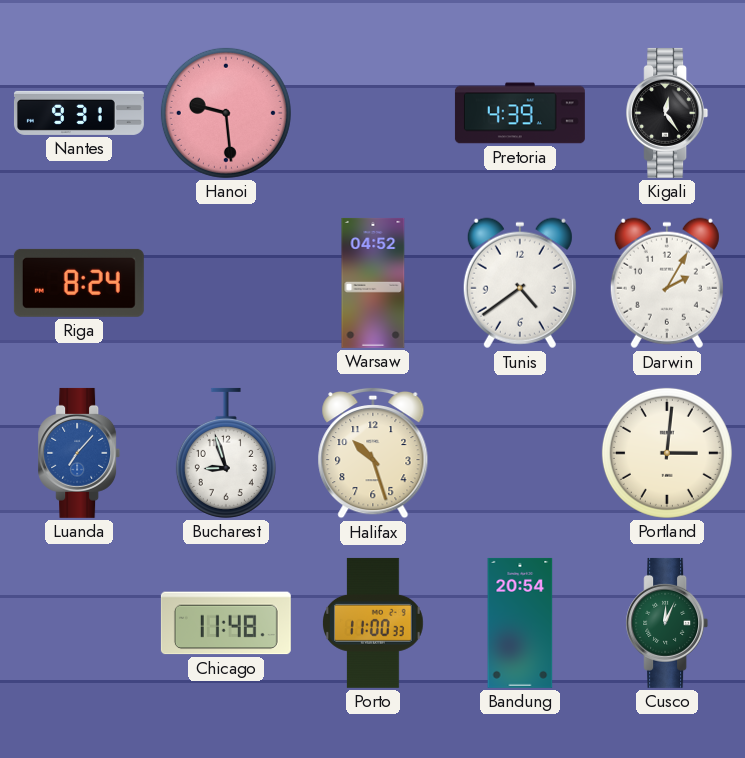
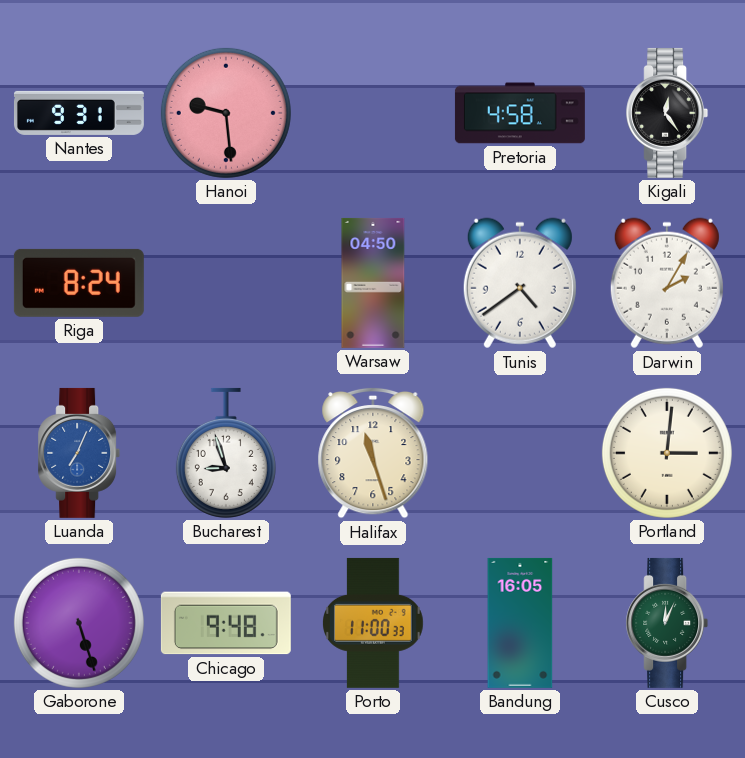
Pretoria: 4:39 -> 4:58
Warsaw: 04:52 -> 04:50
Luanda: 7:07 -> 7:04
Halifax: 10:27 -> 11:27
Gaborone: none -> 5:27
Chicago: 11:48 -> 9:48
Bandung: 20:54 -> 16:05
